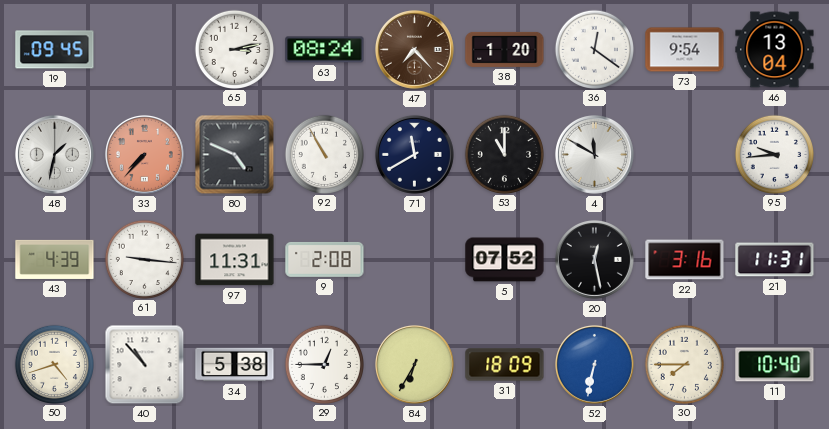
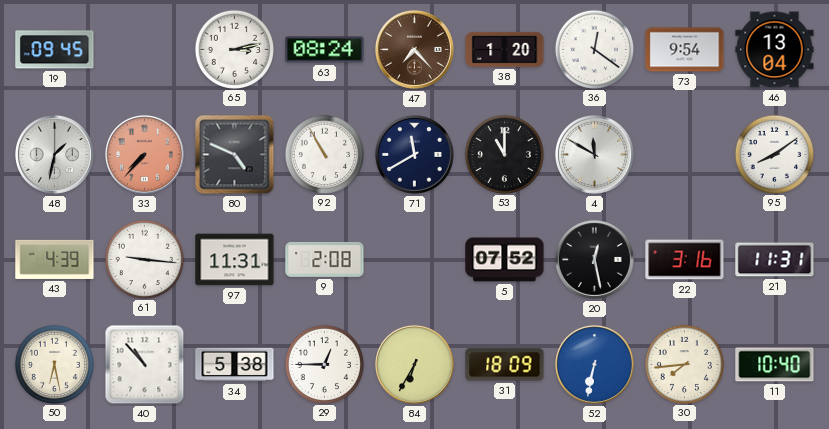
95: 9:44 -> 8:09
50: 4:42 -> 6:28
30: 7:45 -> 7:44
